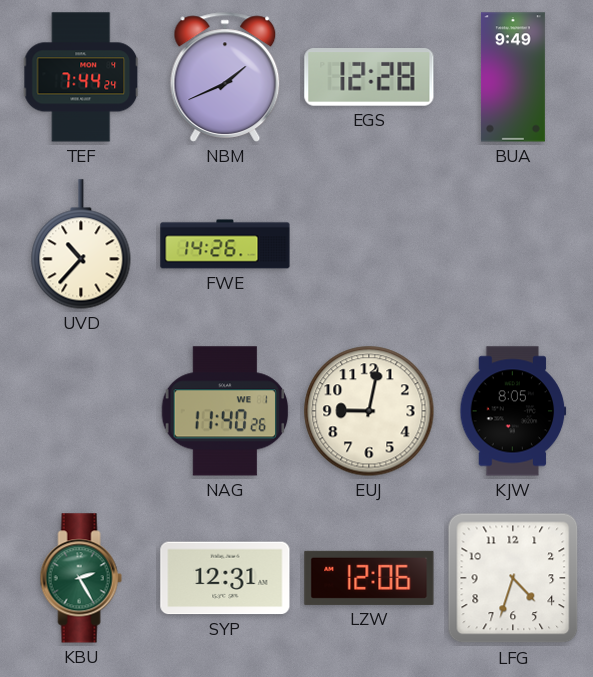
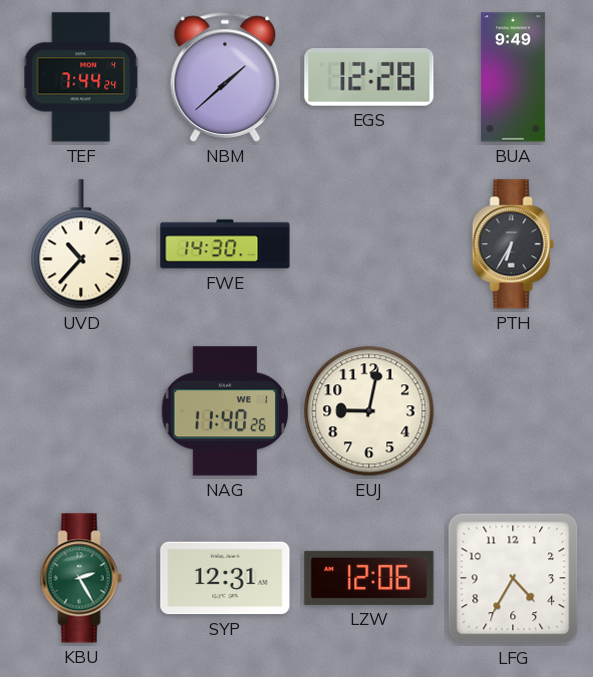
NBM: 1:41 -> 1:38
FWE: 14:26 -> 14:30
PTH: none -> 6:35
KJW: 8:05 -> none
LFG: 4:33 -> 4:35
